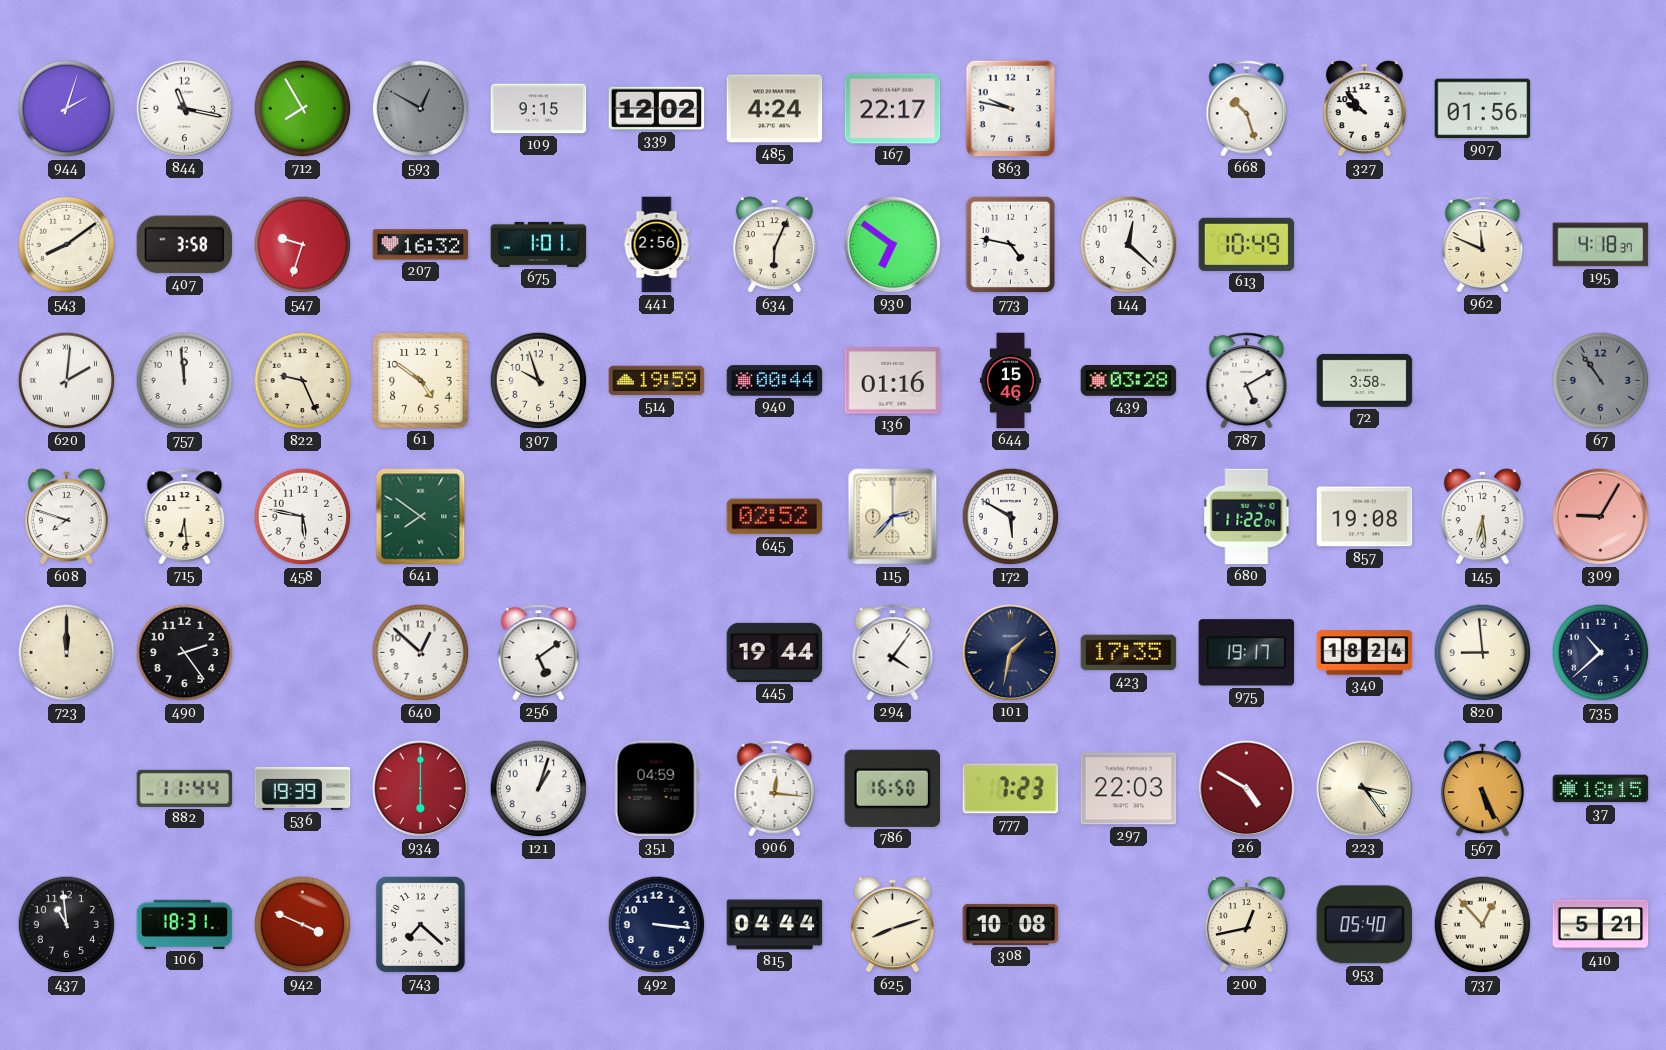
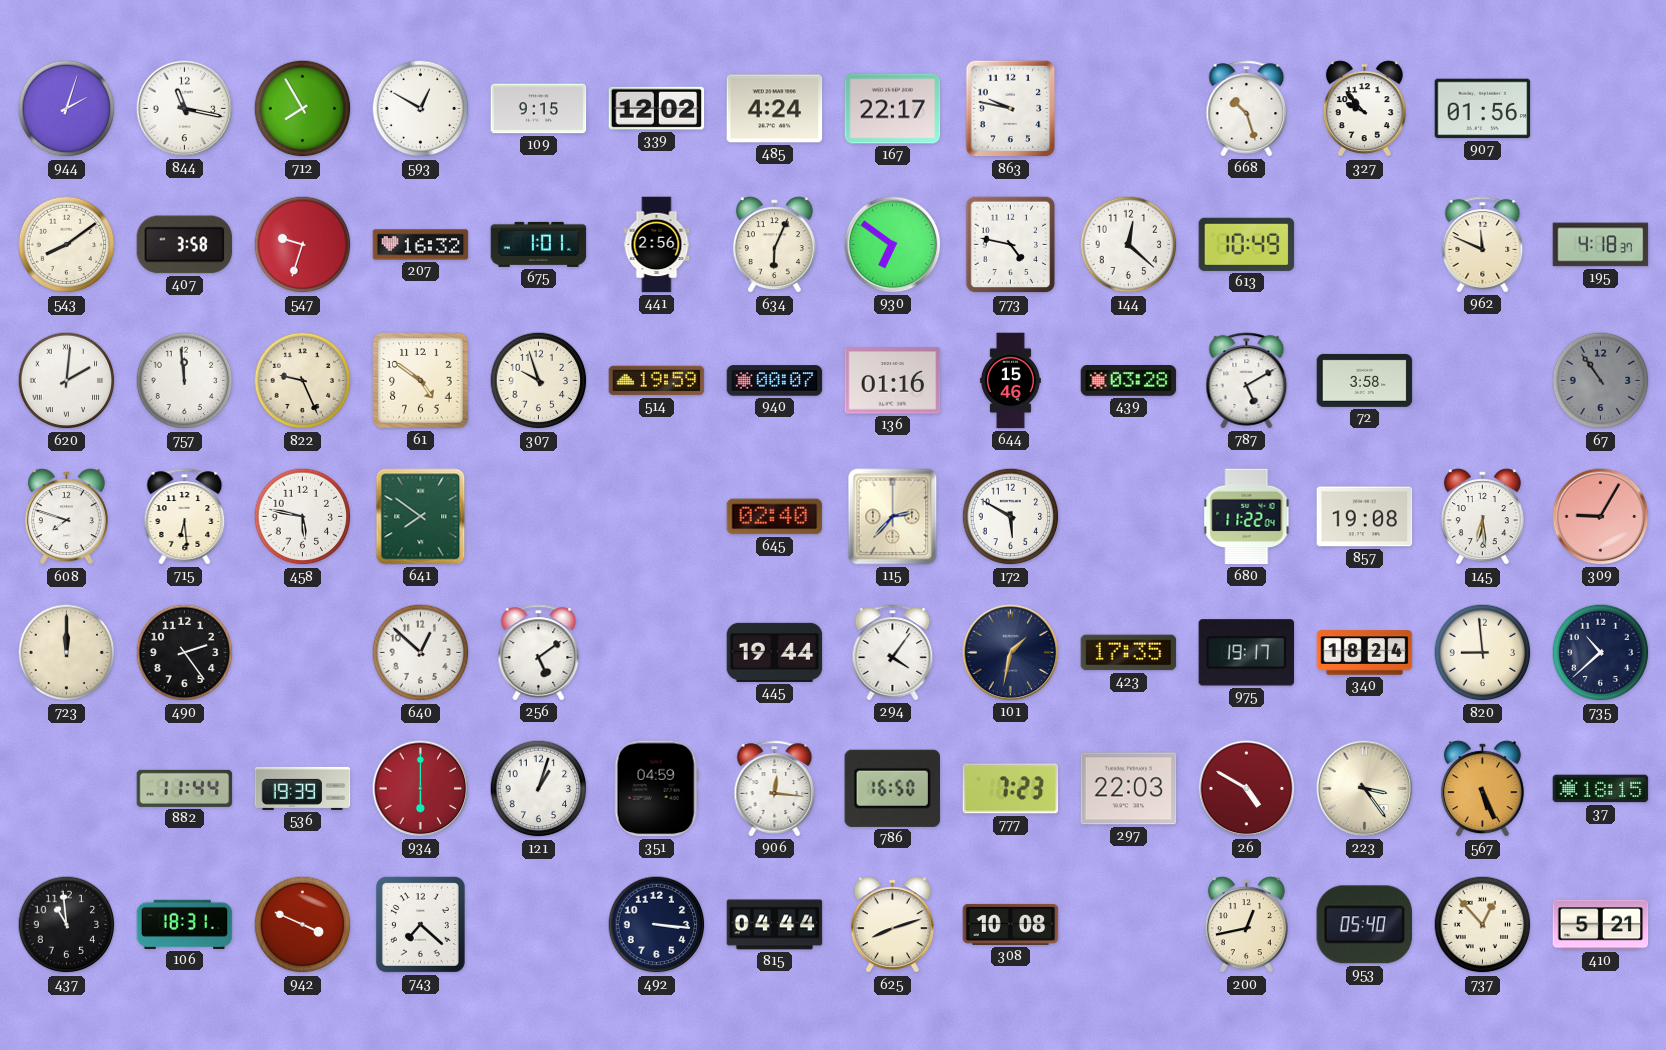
593 dial: grey -> white
940: 00:44 -> 00:07
645: 02:52 -> 02:40
